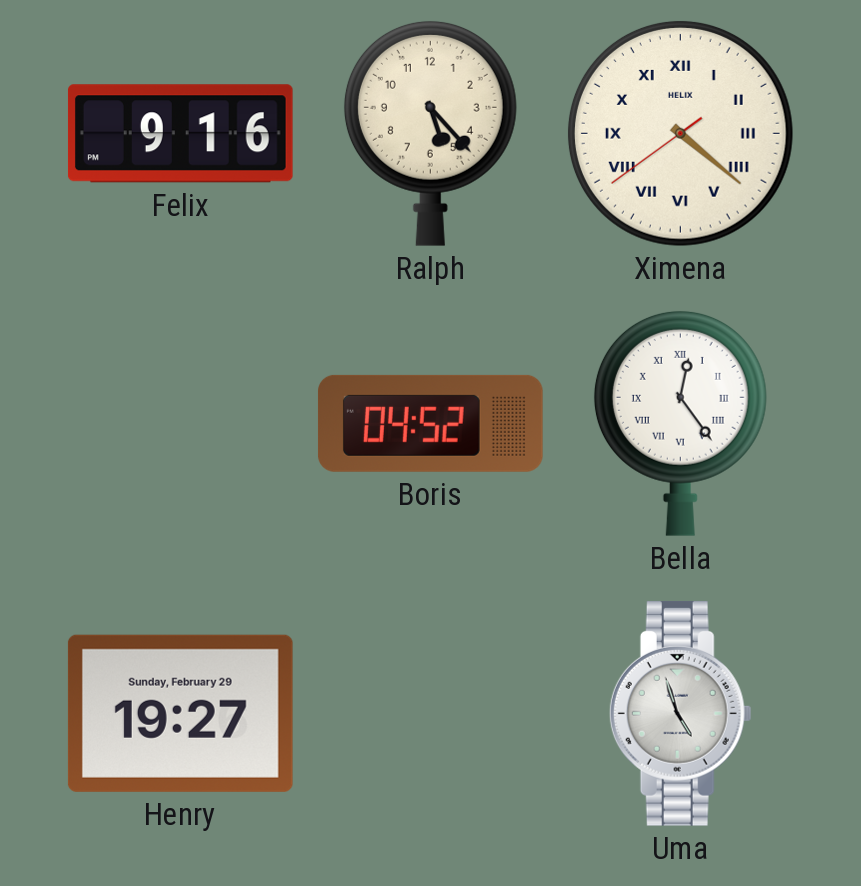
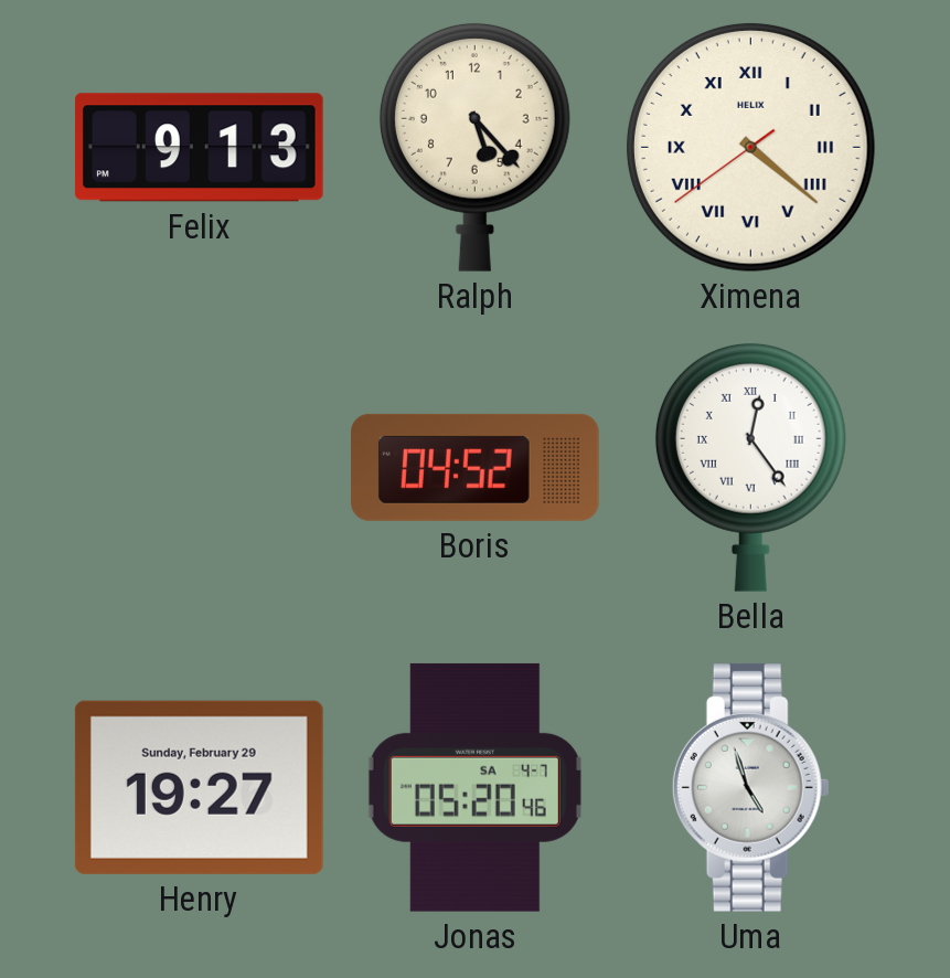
Felix: 9:16 -> 9:13
Jonas: none -> 05:20
